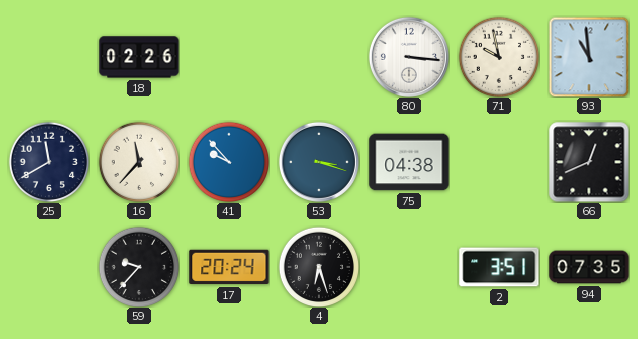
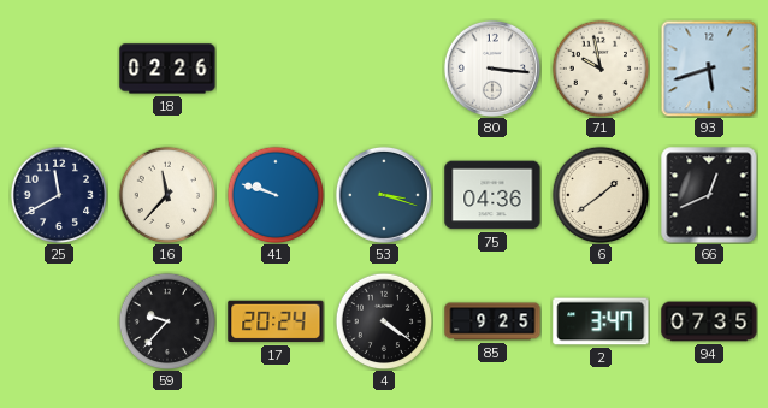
93: 10:59 -> 5:42
41: 9:53 -> 9:48
75: 04:38 -> 04:36
6: none -> 1:39
4: 6:27 -> 4:21
85: none -> 9:25
2: 3:51 -> 3:47
